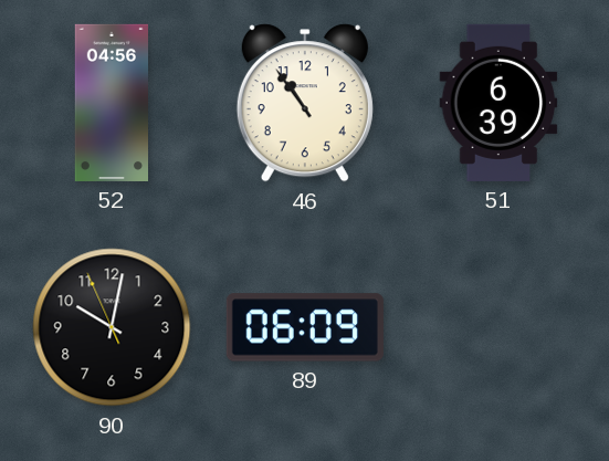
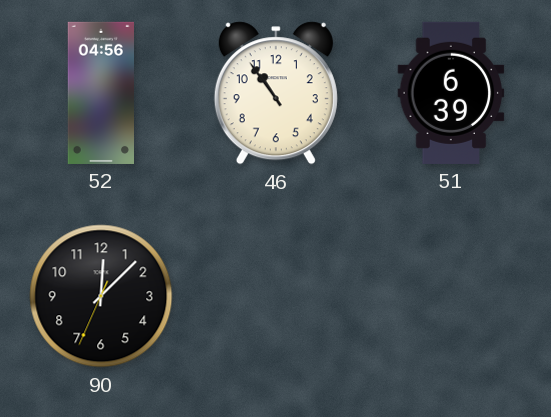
90: 10:01 -> 12:07
89: 06:09 -> none
